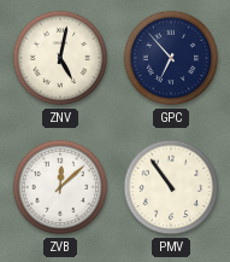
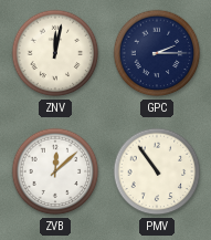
ZNV: 5:02 -> 12:02
GPC: 6:53 -> 2:15
